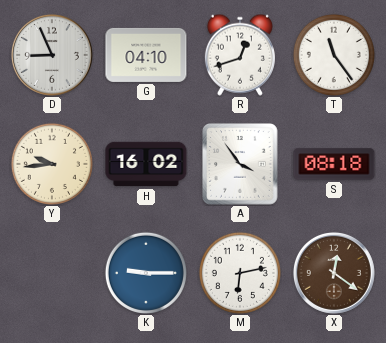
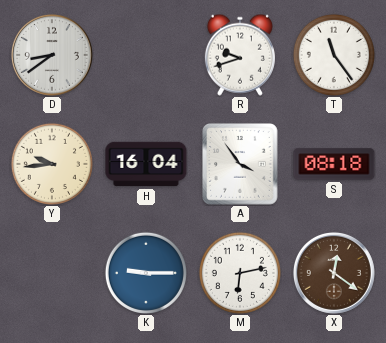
D: 8:56 -> 8:39
G: 04:10 -> none
R: 12:42 -> 9:42
H: 16:02 -> 16:04
